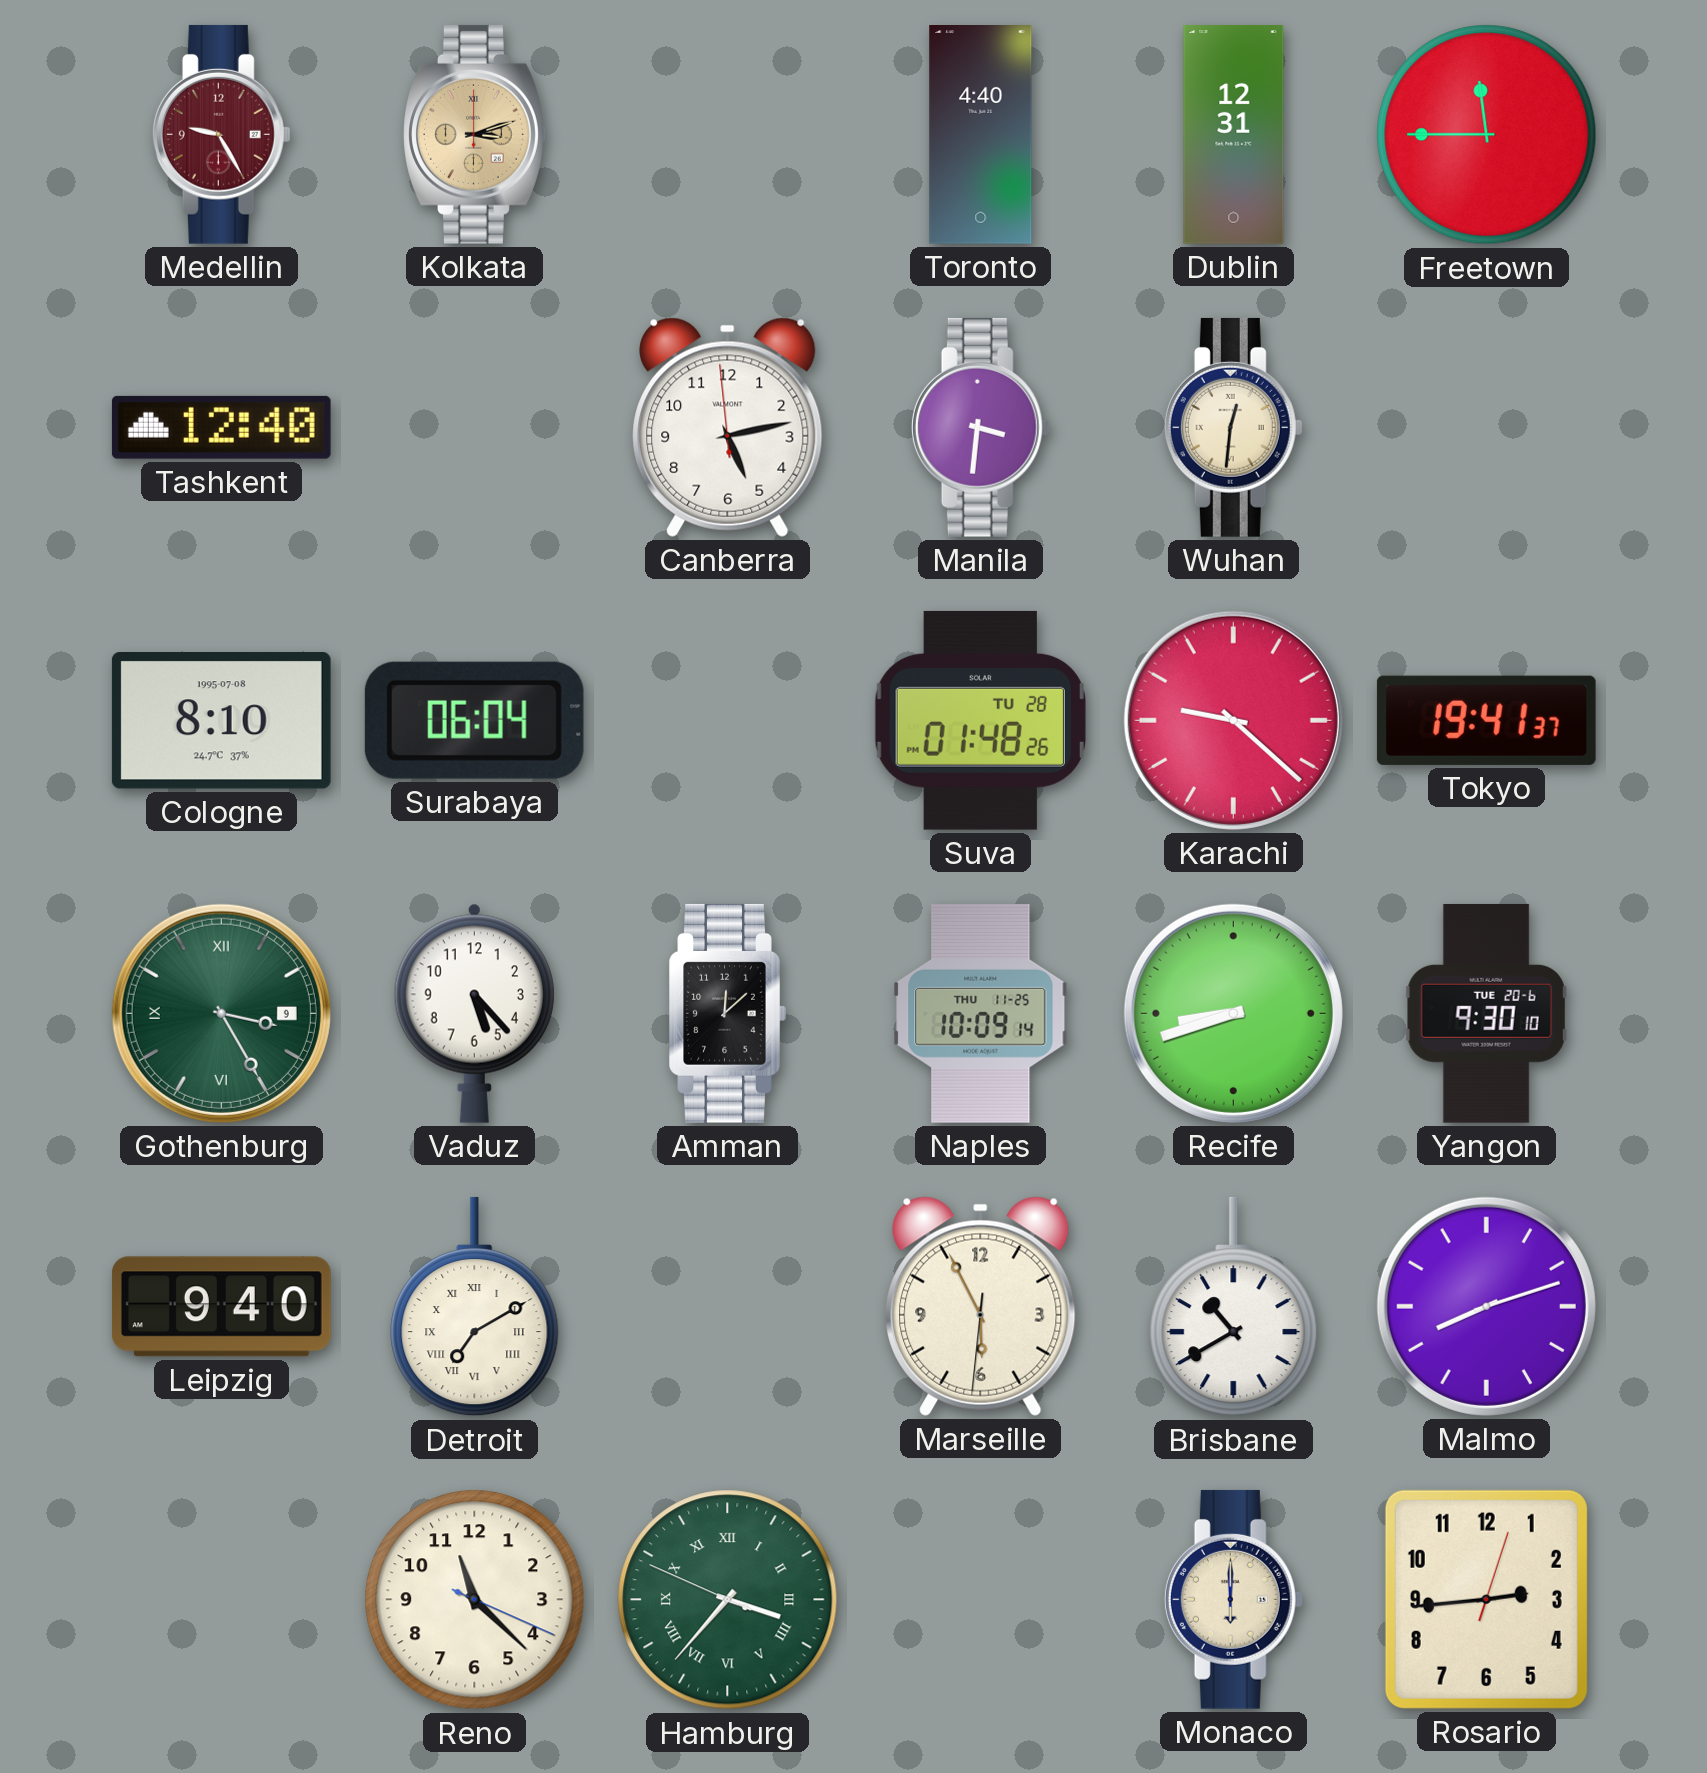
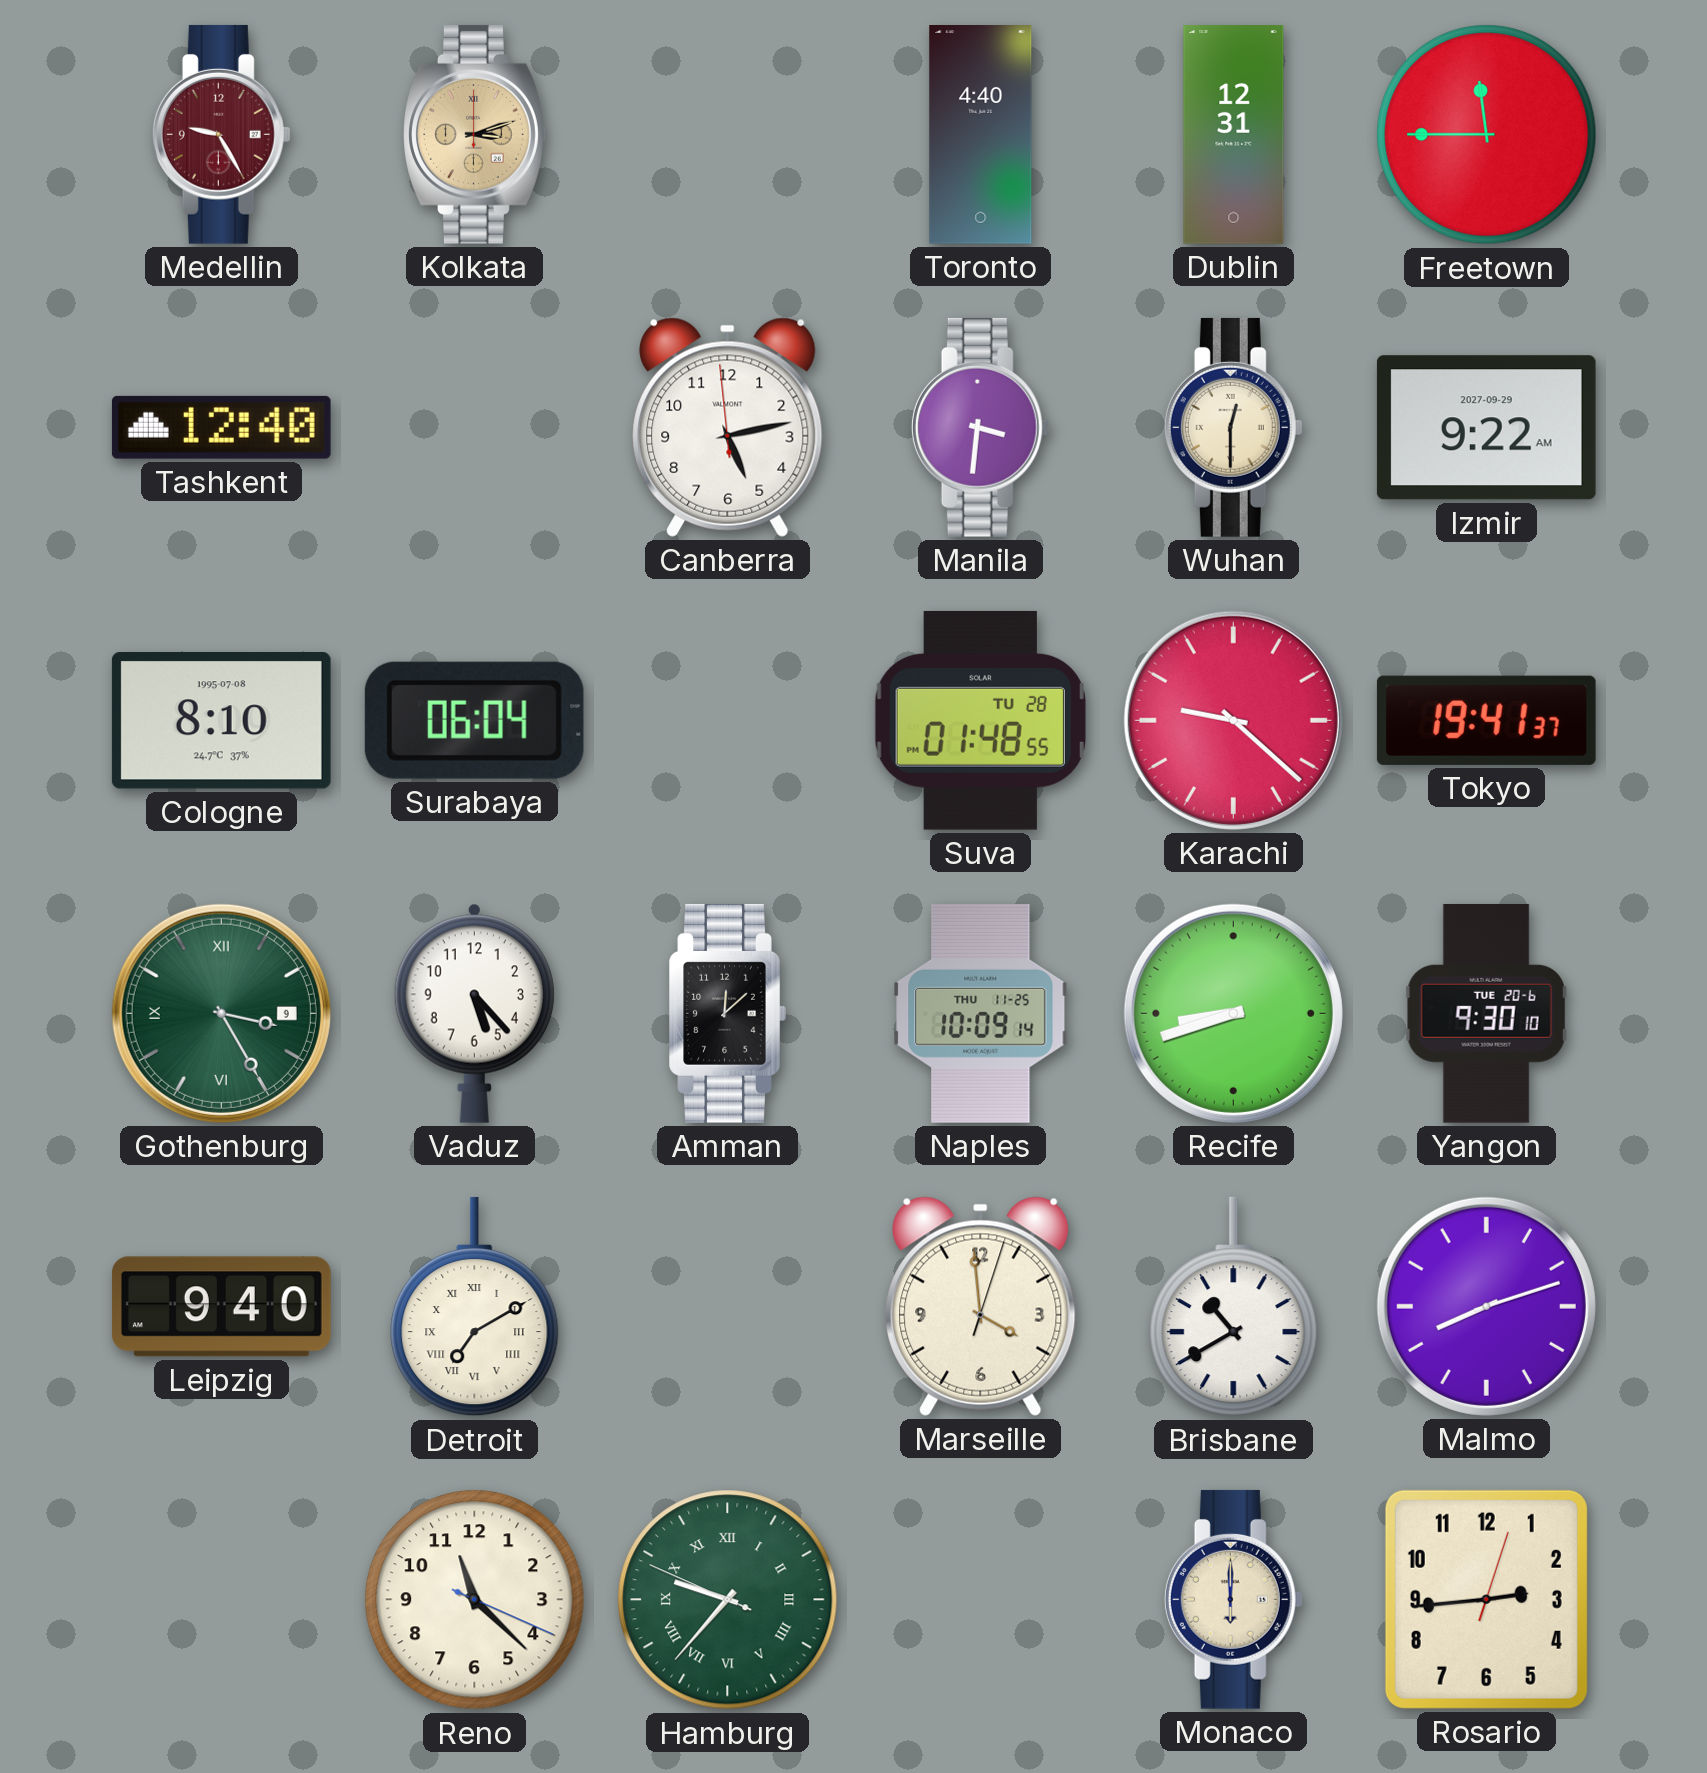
Wuhan: 12:31 -> 12:30
Izmir: none -> 9:22
Suva: 01:48:26 -> 01:48:55
Marseille: 5:55 -> 3:59
Hamburg: 3:36 -> 9:36
